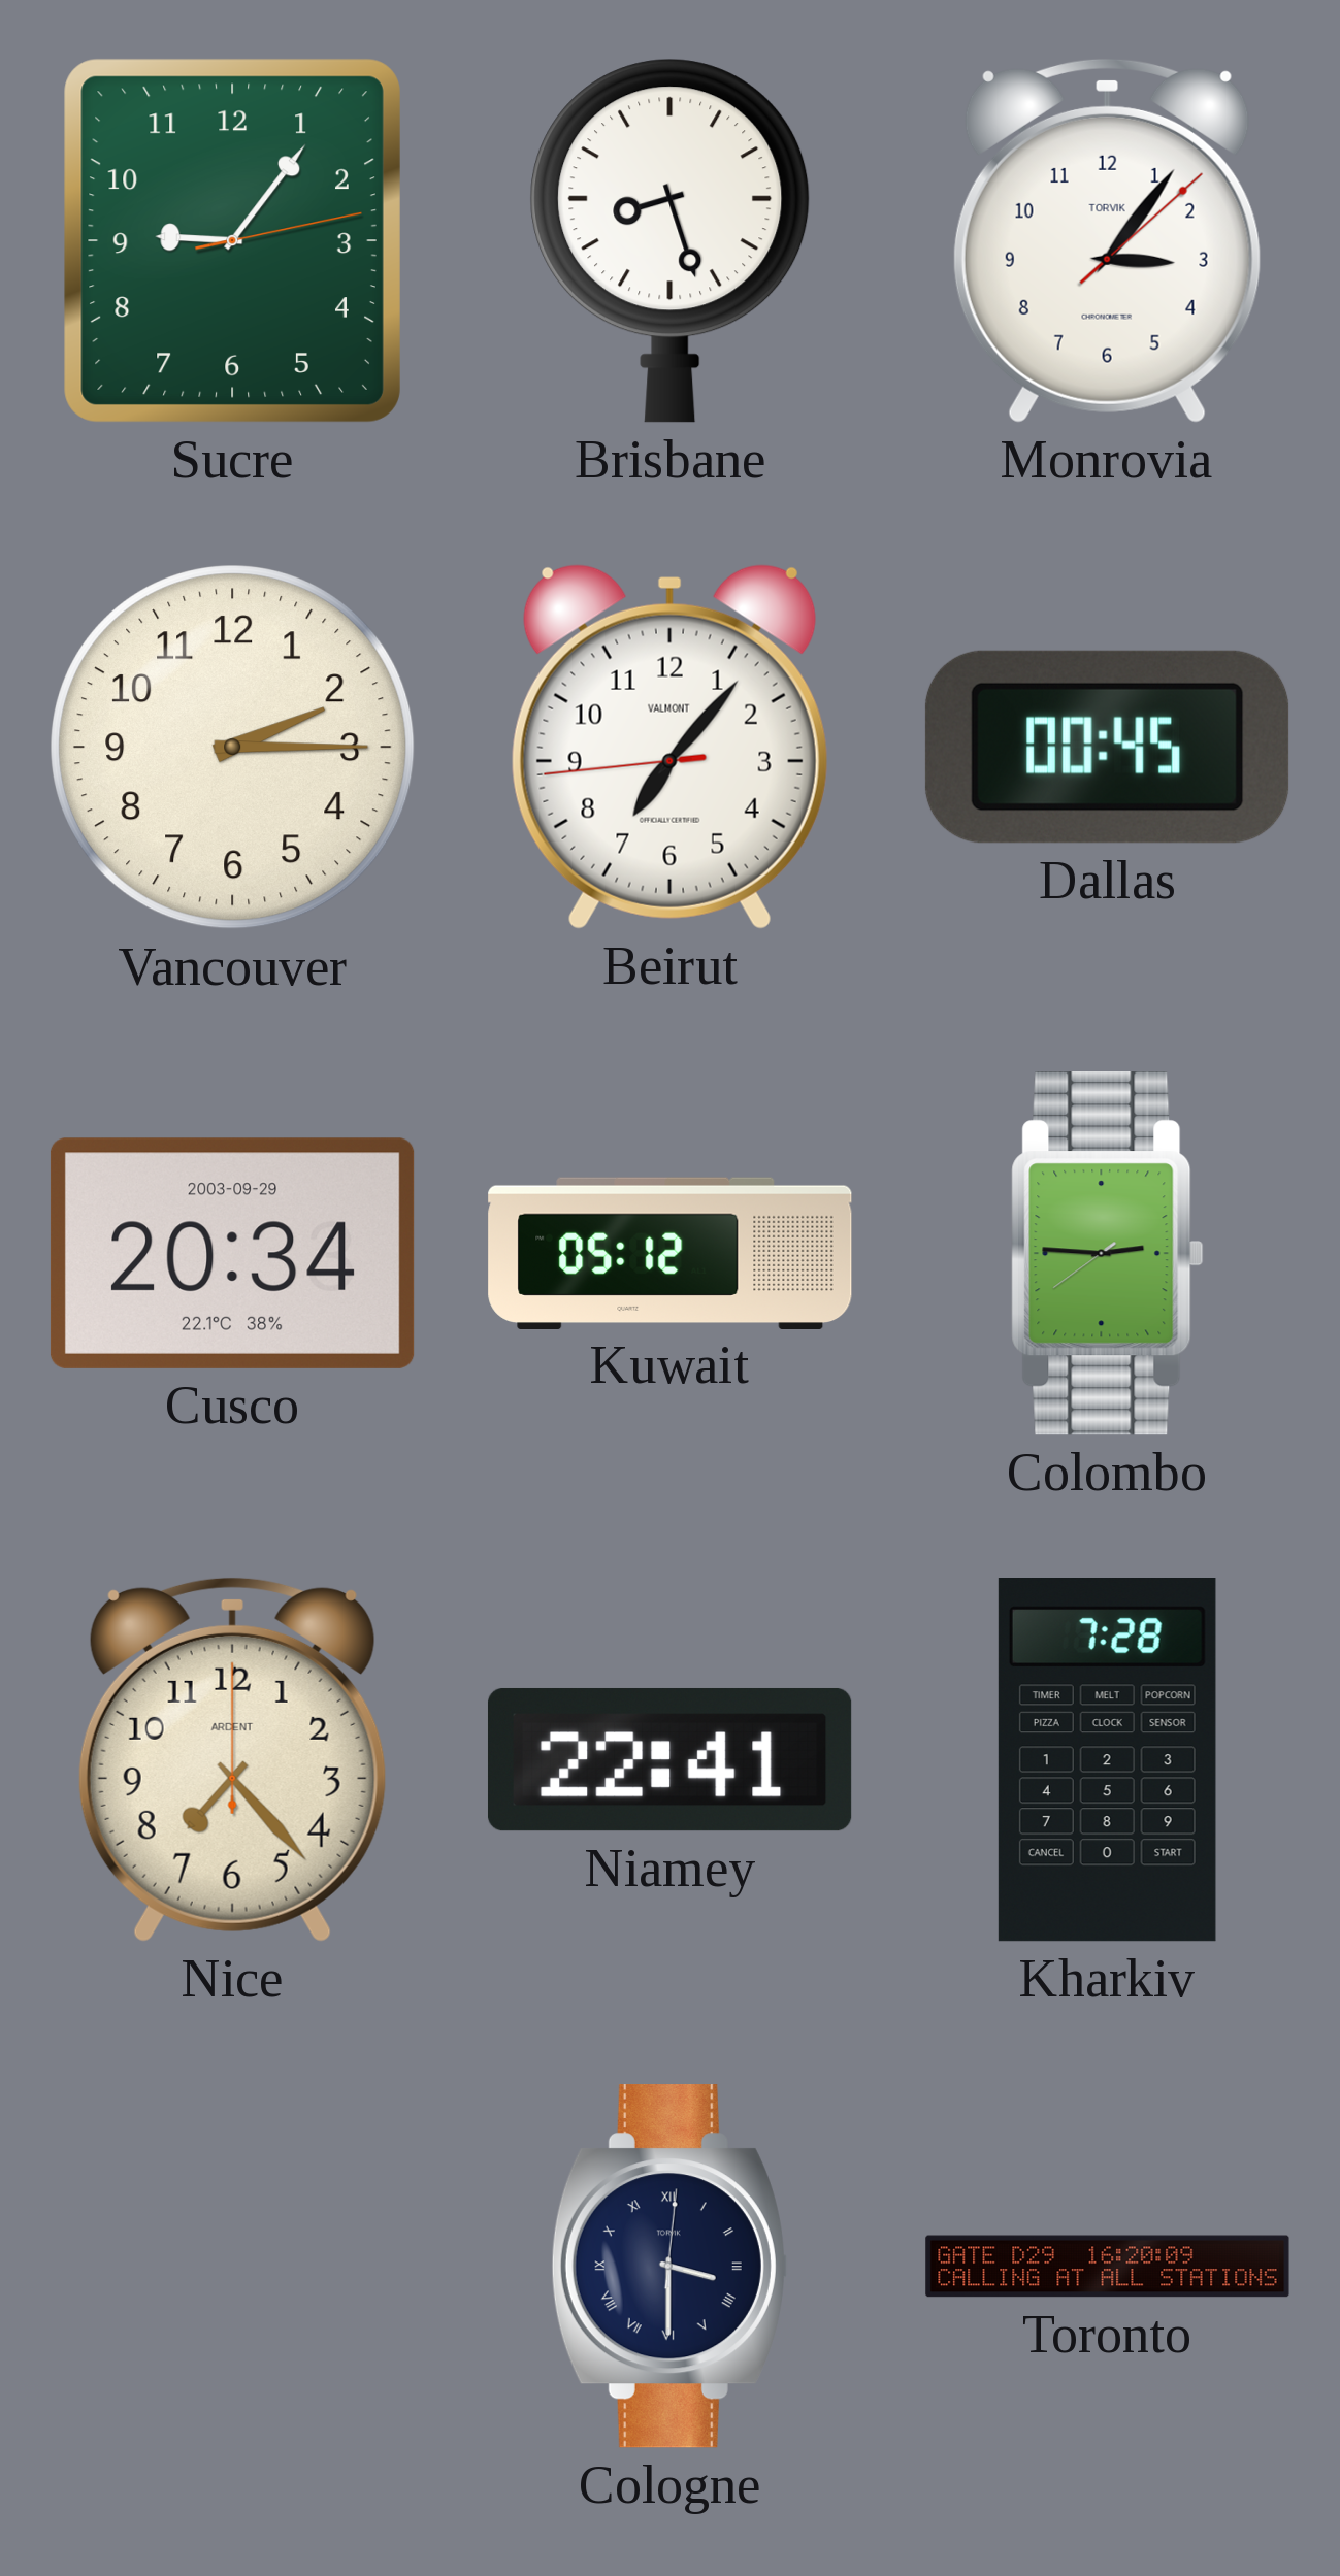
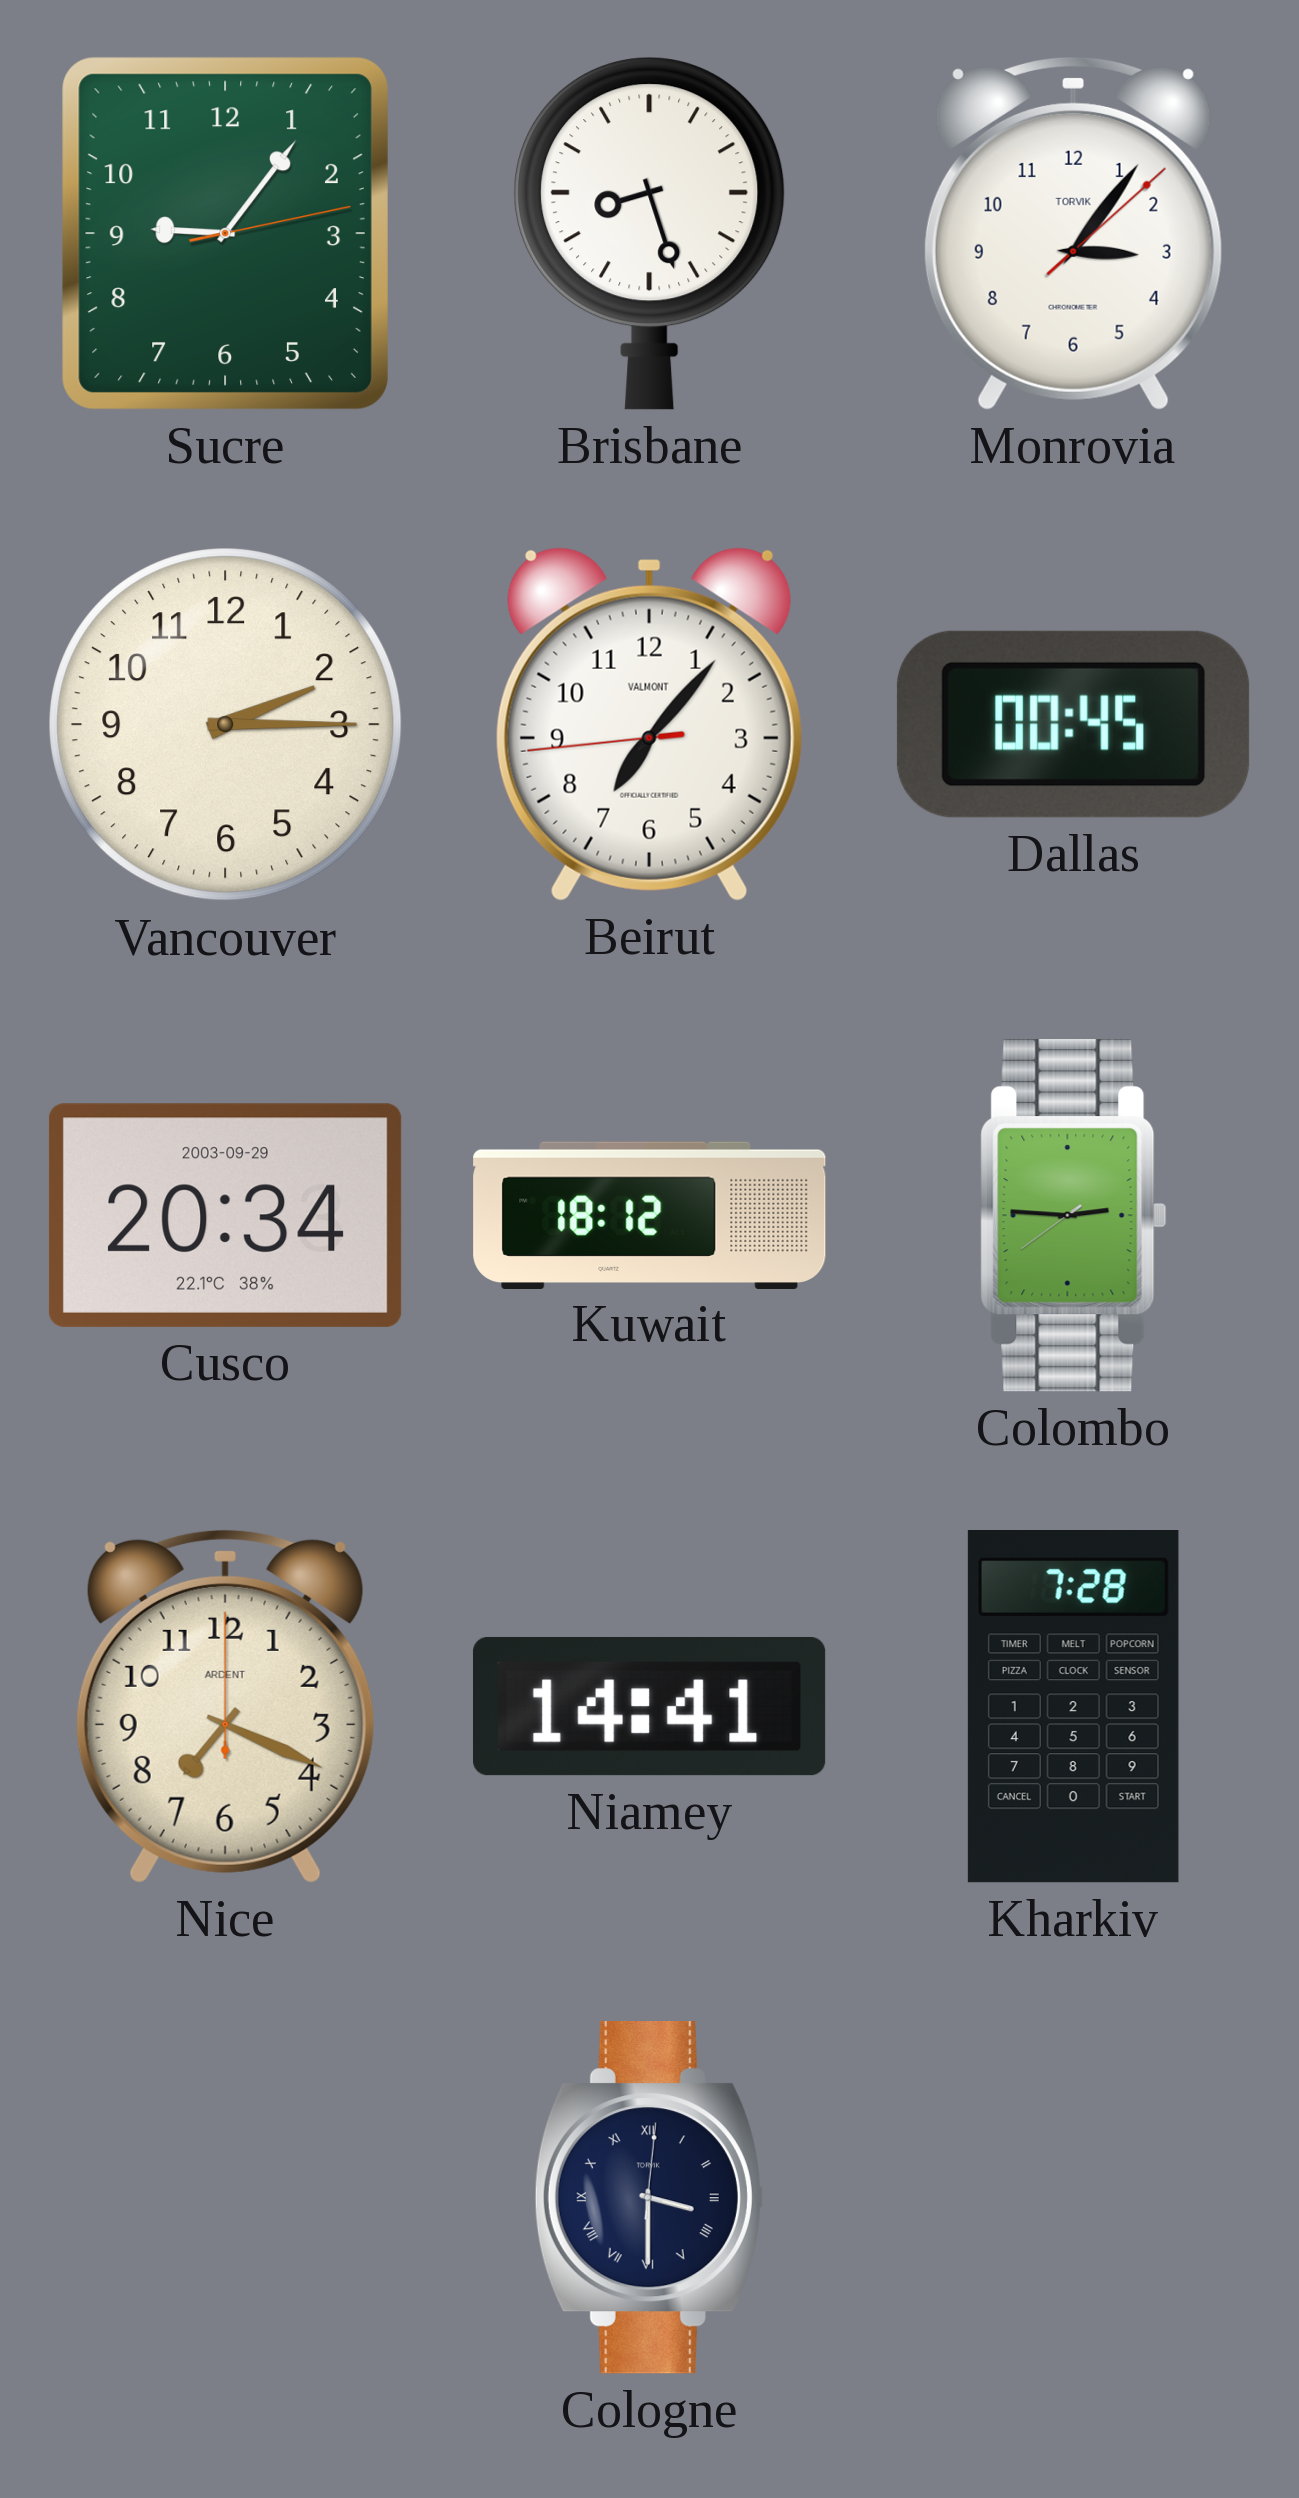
Kuwait: 05:12 -> 18:12
Nice: 7:23 -> 7:19
Niamey: 22:41 -> 14:41
Toronto: 16:20 -> none
